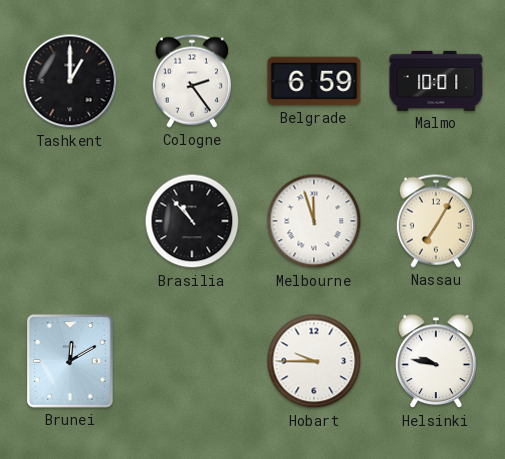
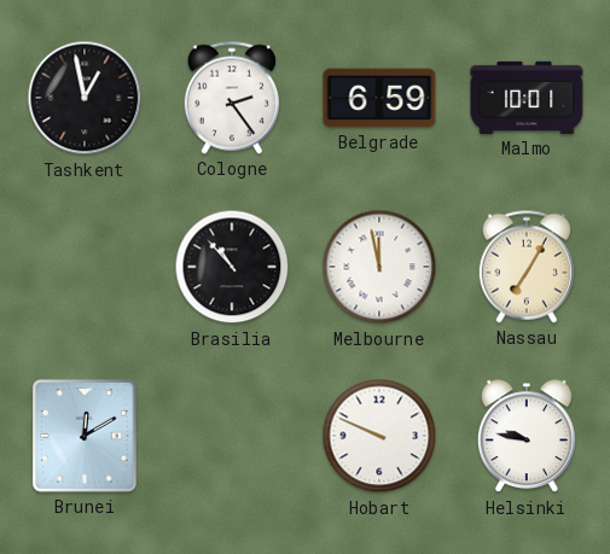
Tashkent: 1:00 -> 12:58
Melbourne: 11:57 -> 11:58
Hobart: 9:45 -> 9:49
